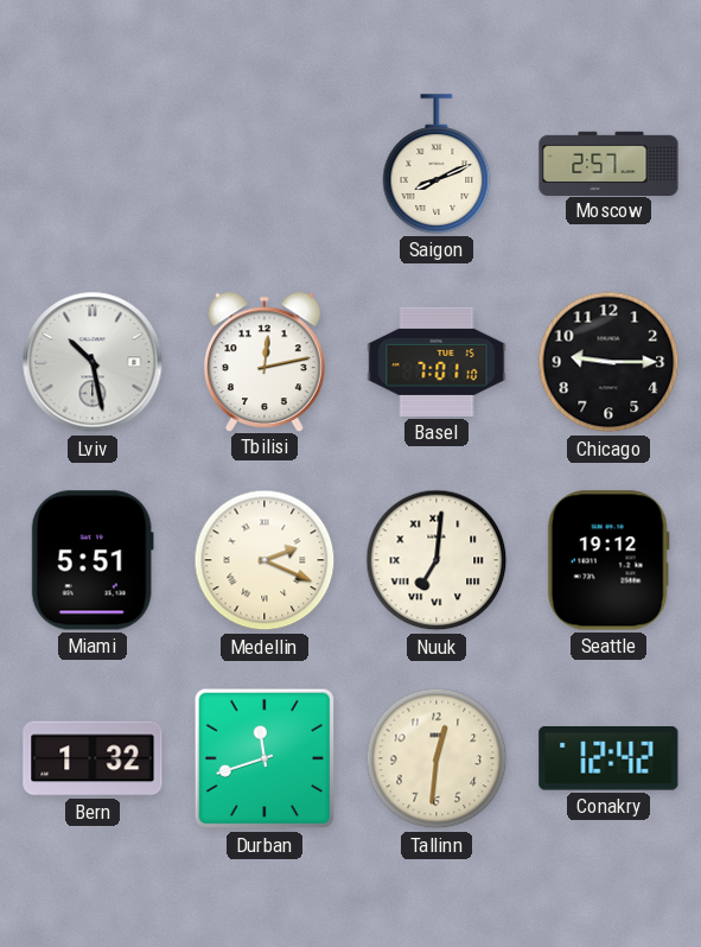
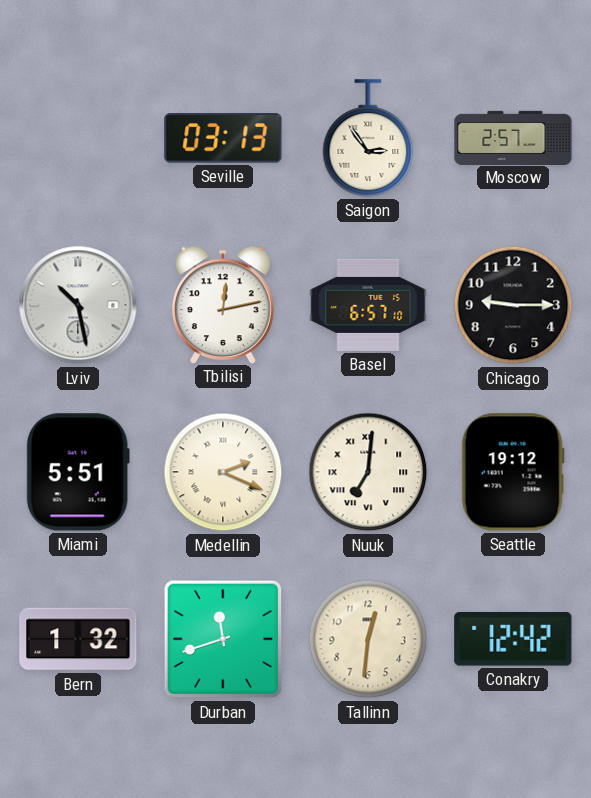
Seville: none -> 03:13
Saigon: 8:11 -> 2:54
Basel: 7:01 -> 6:57
